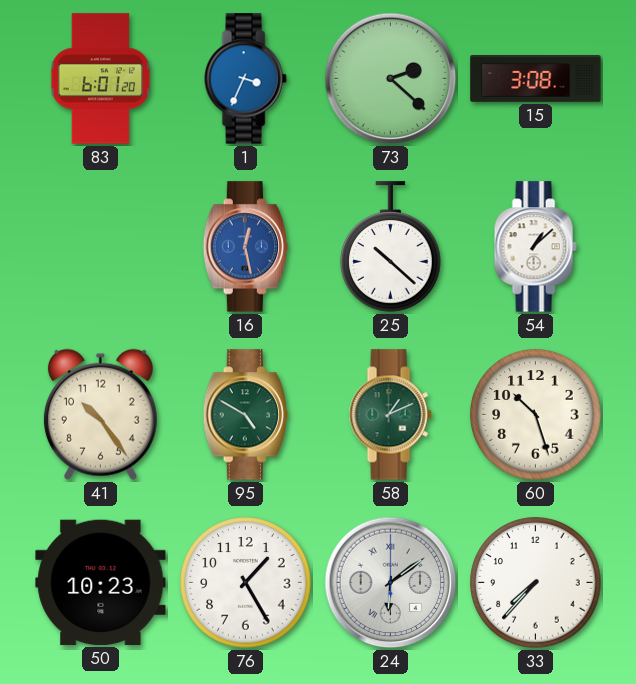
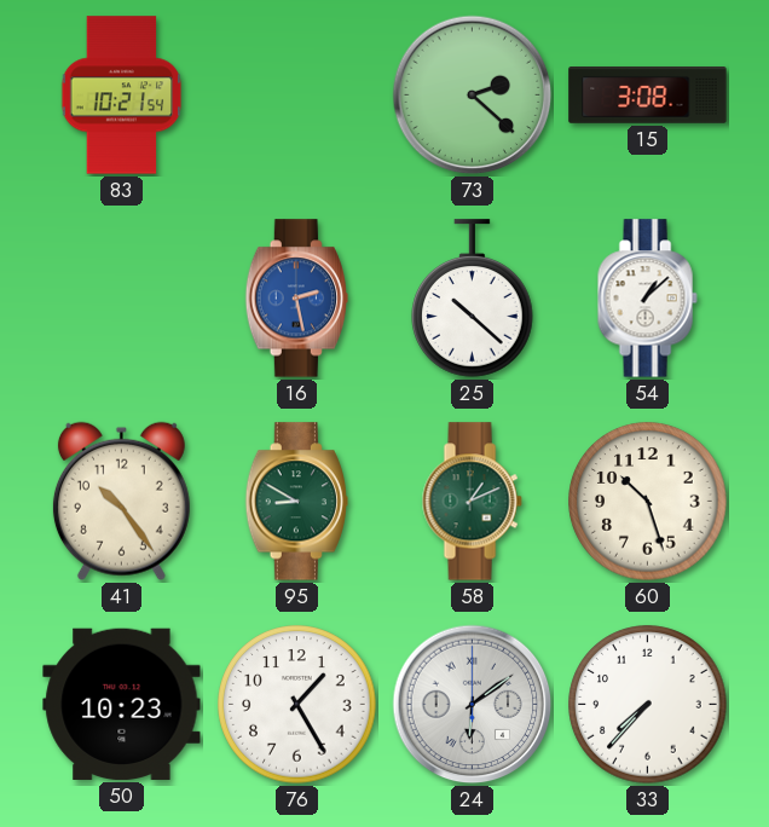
83: 6:01 -> 10:21
1: 3:34 -> none
16: 12:28 -> 2:28
95: 4:50 -> 8:50
